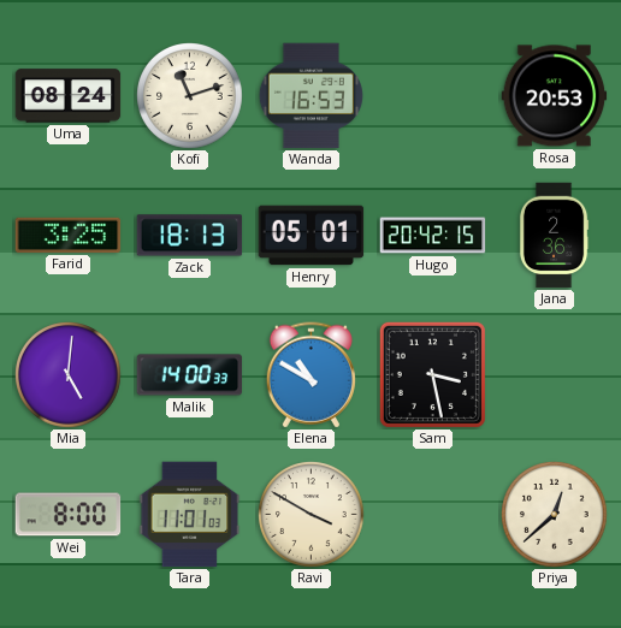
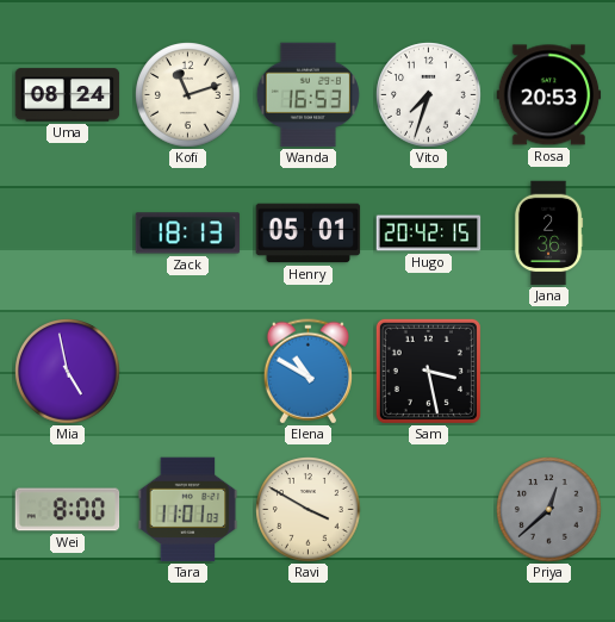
Vito: none -> 7:33
Farid: 3:25 -> none
Mia: 5:01 -> 4:58
Malik: 14:00 -> none
Priya dial: cream -> grey
